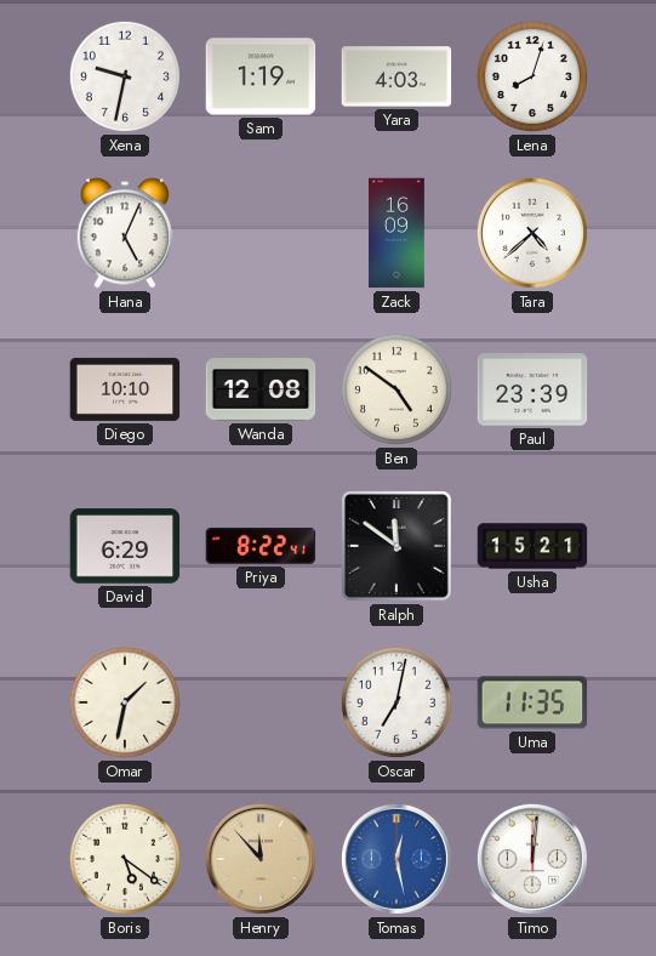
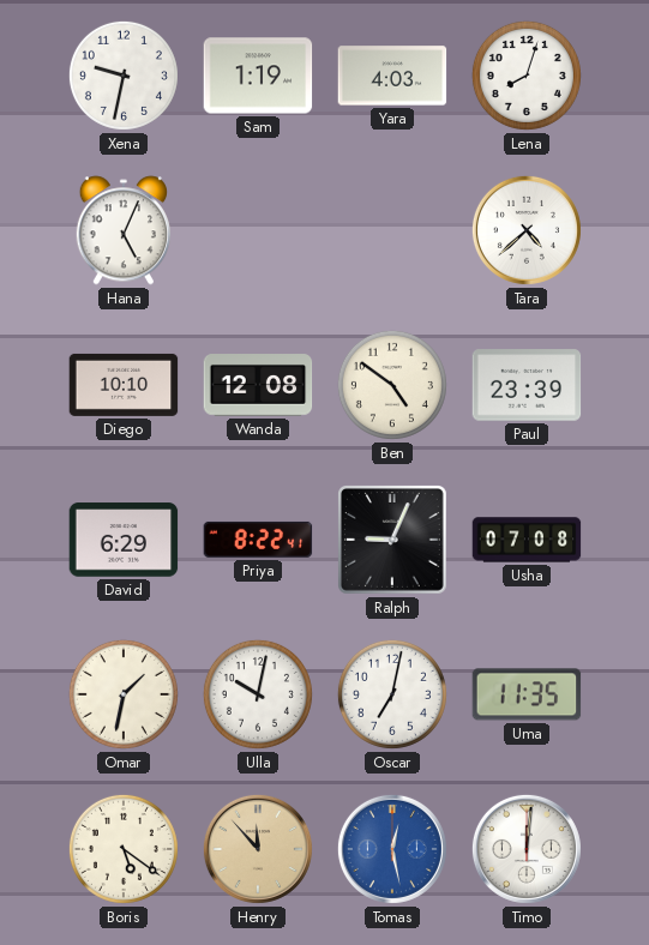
Zack: 16:09 -> none
Ralph: 11:51 -> 9:04
Usha: 15:21 -> 07:08
Ulla: none -> 10:02
